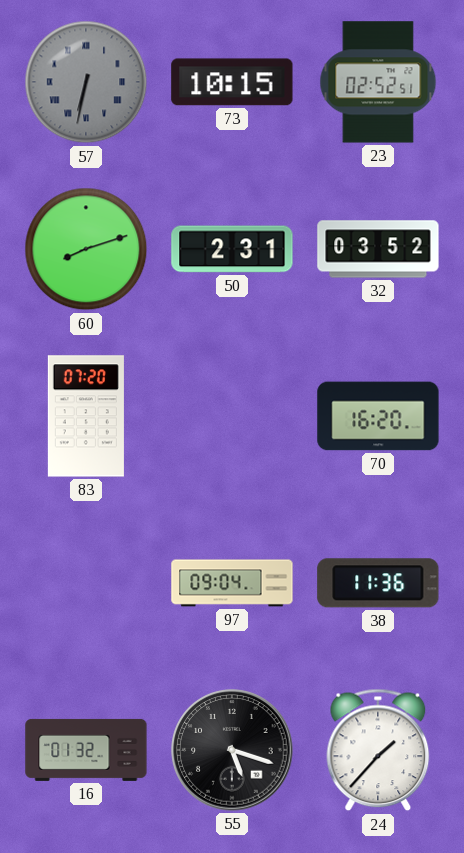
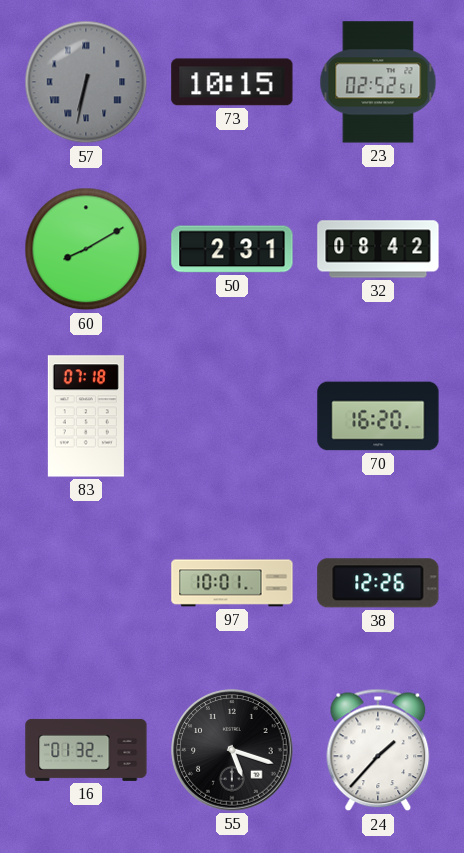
60: 8:12 -> 8:10
32: 03:52 -> 08:42
83: 07:20 -> 07:18
97: 09:04 -> 10:01
38: 11:36 -> 12:26
